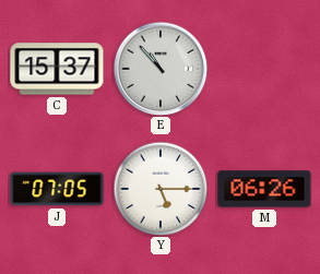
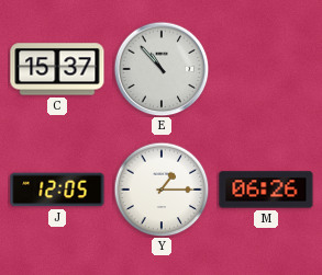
J: 07:05 -> 12:05
Y: 5:15 -> 1:15
